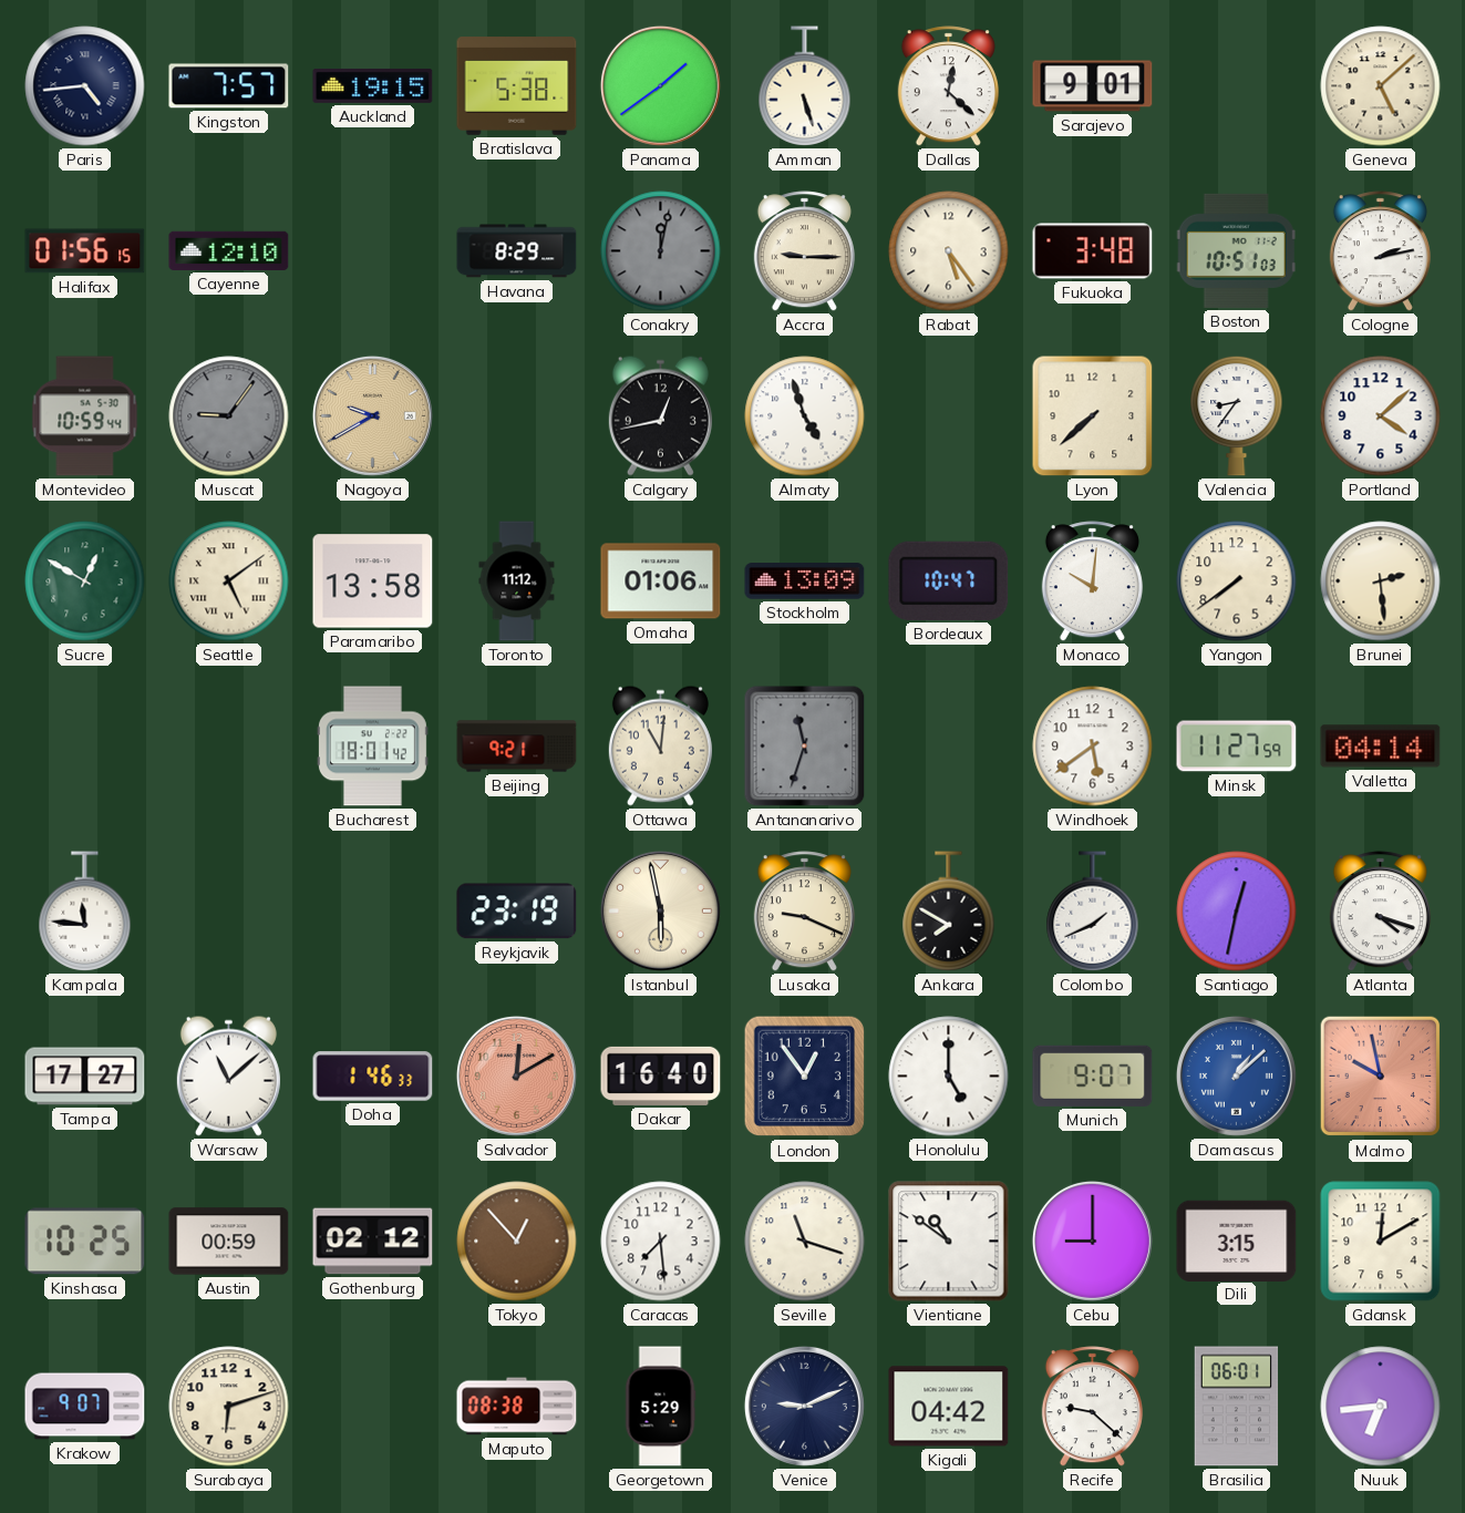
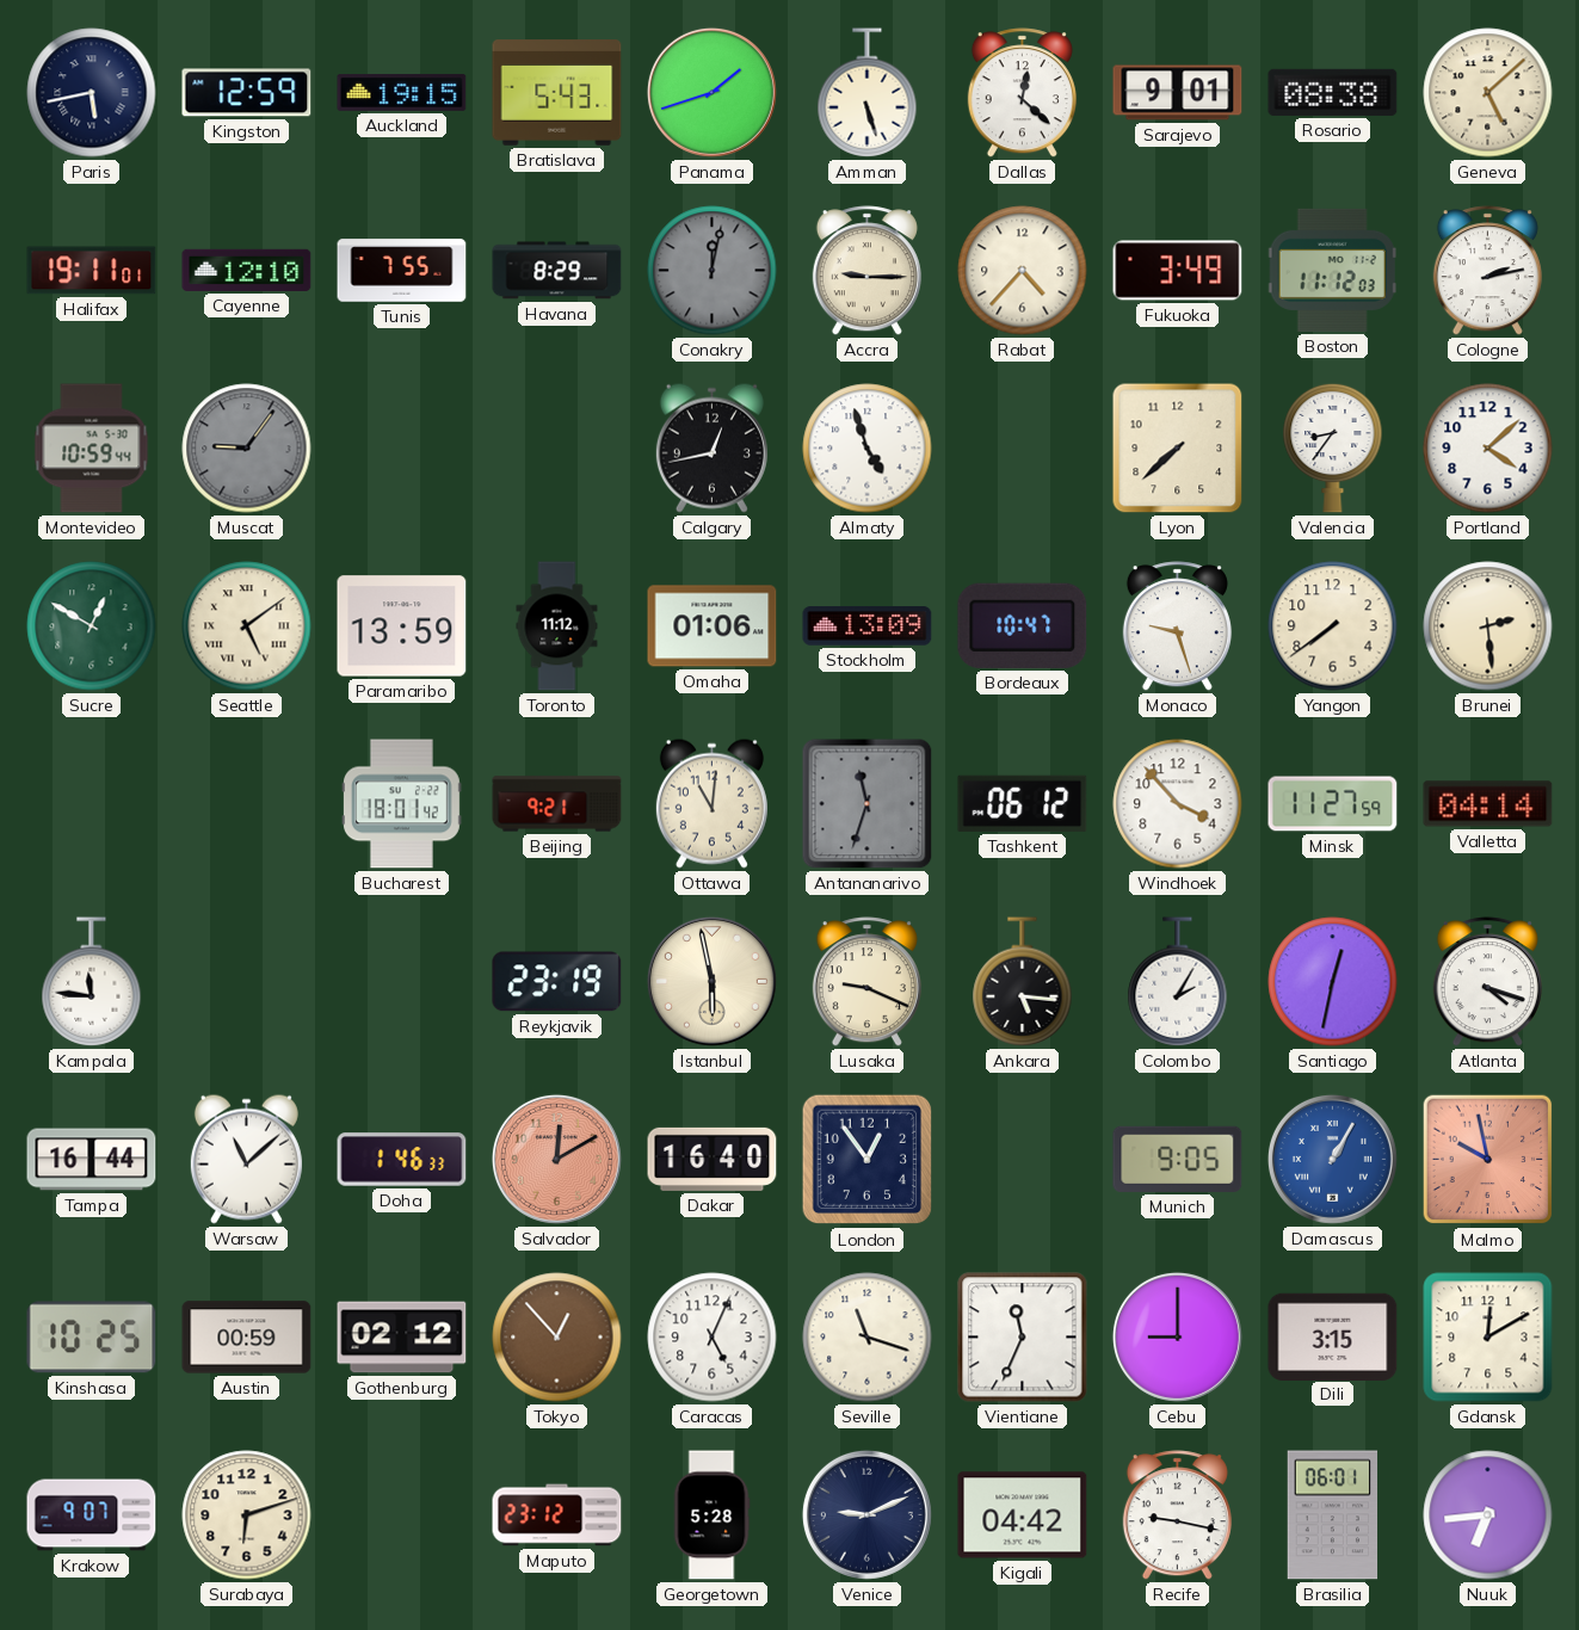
Paris: 4:44 -> 5:43
Kingston: 7:57 -> 12:59
Bratislava: 5:38 -> 5:43
Panama: 1:39 -> 1:42
Rosario: none -> 08:38
Halifax: 01:56 -> 19:11
Tunis: none -> 7:55
Rabat: 5:24 -> 4:37
Fukuoka: 3:48 -> 3:49
Boston: 10:51 -> 11:12
Nagoya: 9:40 -> none
Paramaribo: 13:58 -> 13:59
Monaco: 10:01 -> 9:27
Tashkent: none -> 06:12
Windhoek: 5:39 -> 3:53
Ankara: 7:50 -> 5:16
Colombo: 1:41 -> 2:05
Tampa: 17:27 -> 16:44
Honolulu: 5:00 -> none
Munich: 9:07 -> 9:05
Damascus: 1:08 -> 1:05
Caracas: 7:29 -> 5:04
Vientiane: 10:51 -> 11:34
Maputo: 08:38 -> 23:12
Georgetown: 5:29 -> 5:28
Recife: 9:22 -> 9:17
